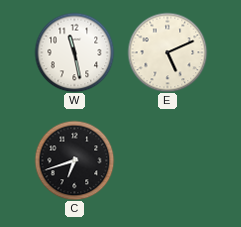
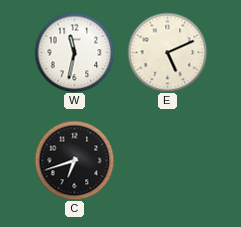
W: 11:28 -> 11:32
